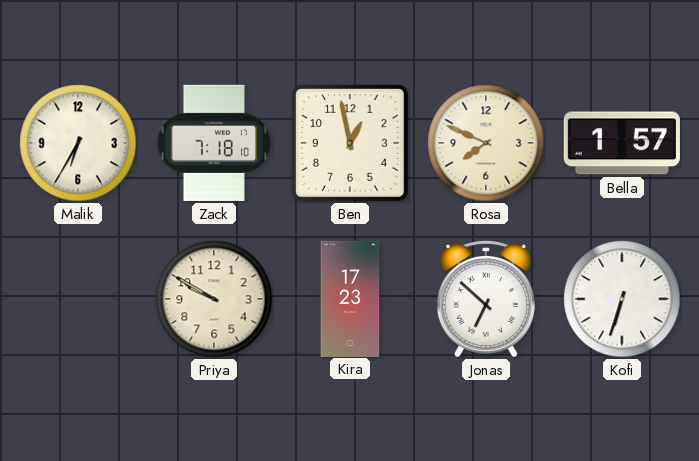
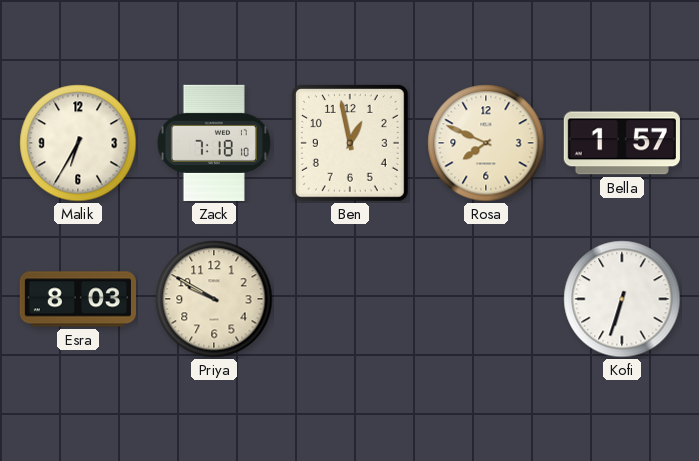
Esra: none -> 8:03
Kira: 17:23 -> none
Jonas: 6:52 -> none
